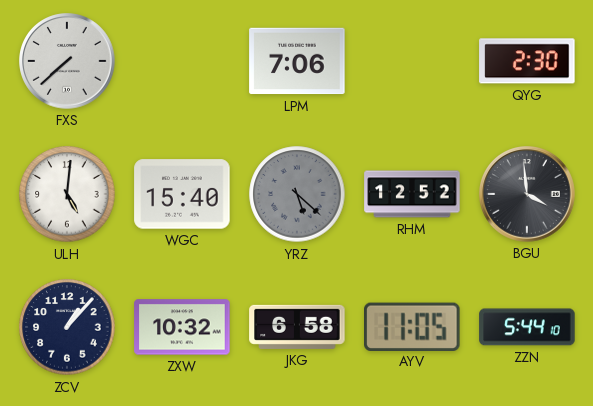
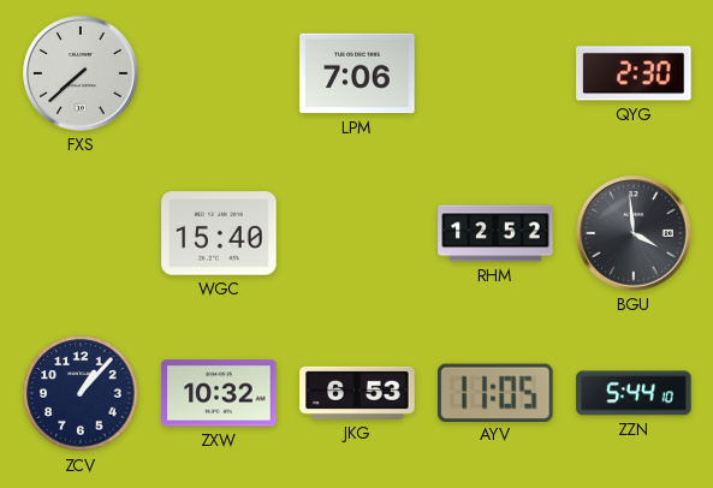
ULH: 5:01 -> none
YRZ: 5:22 -> none
JKG: 6:58 -> 6:53
